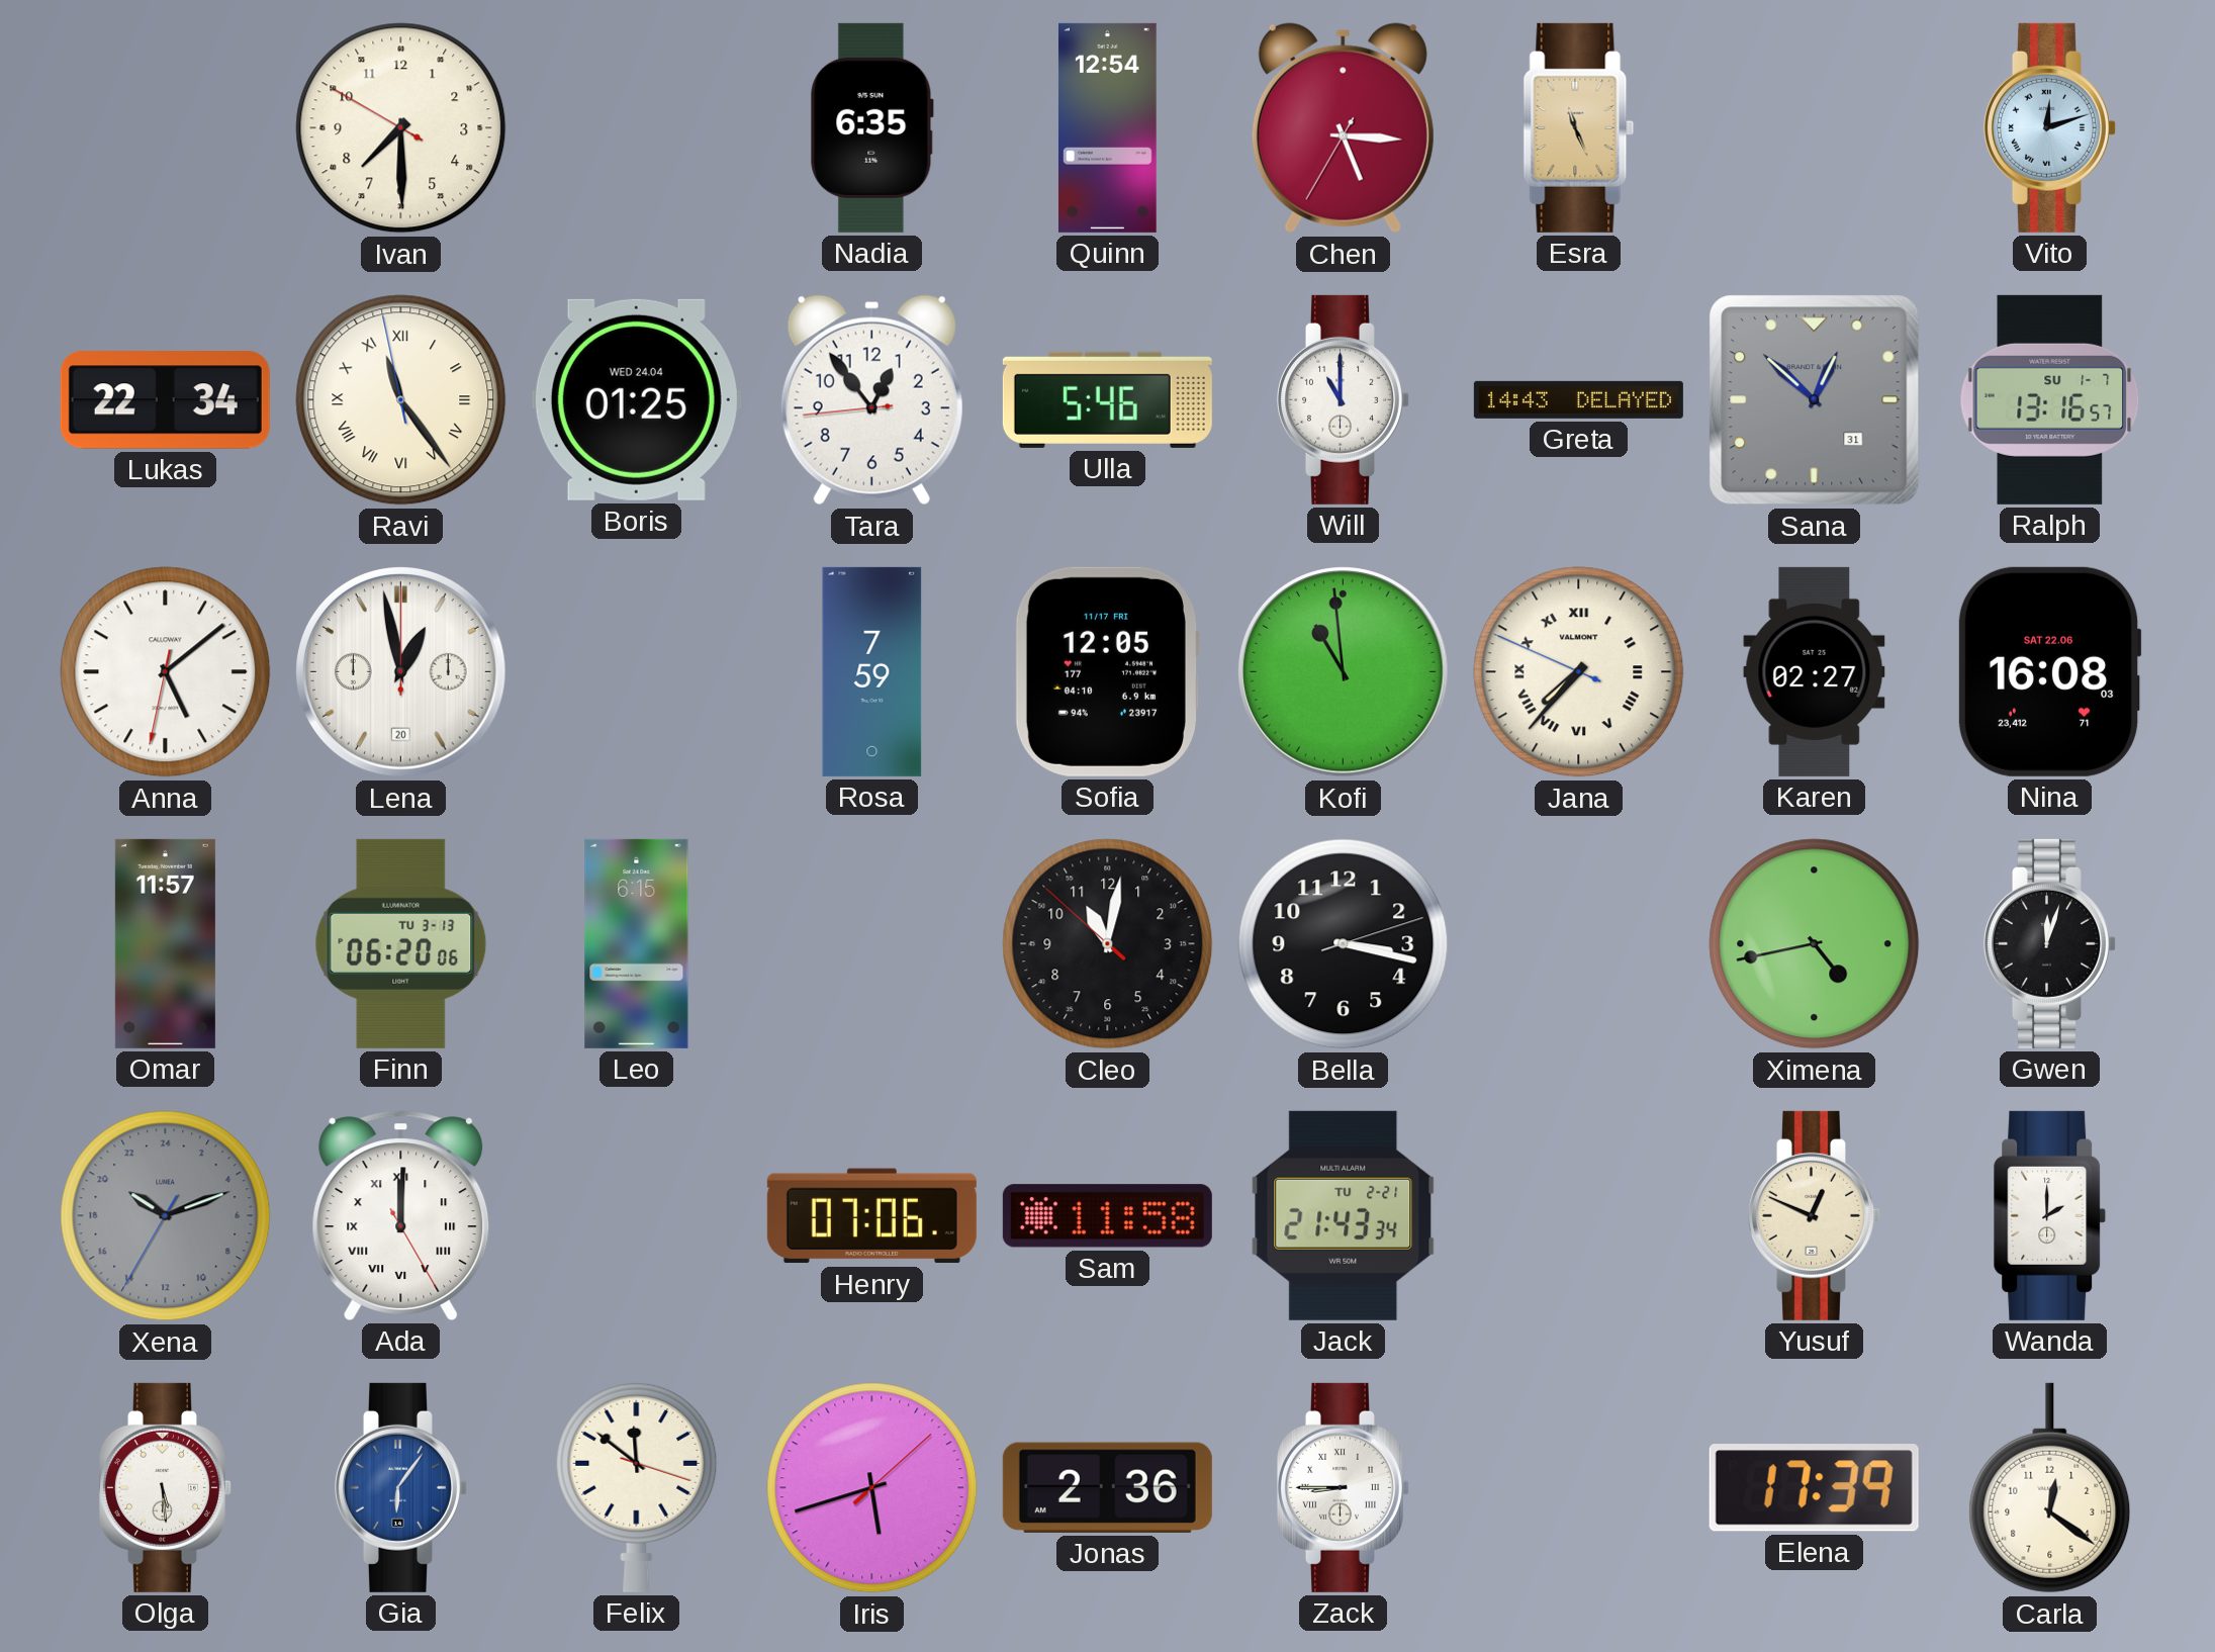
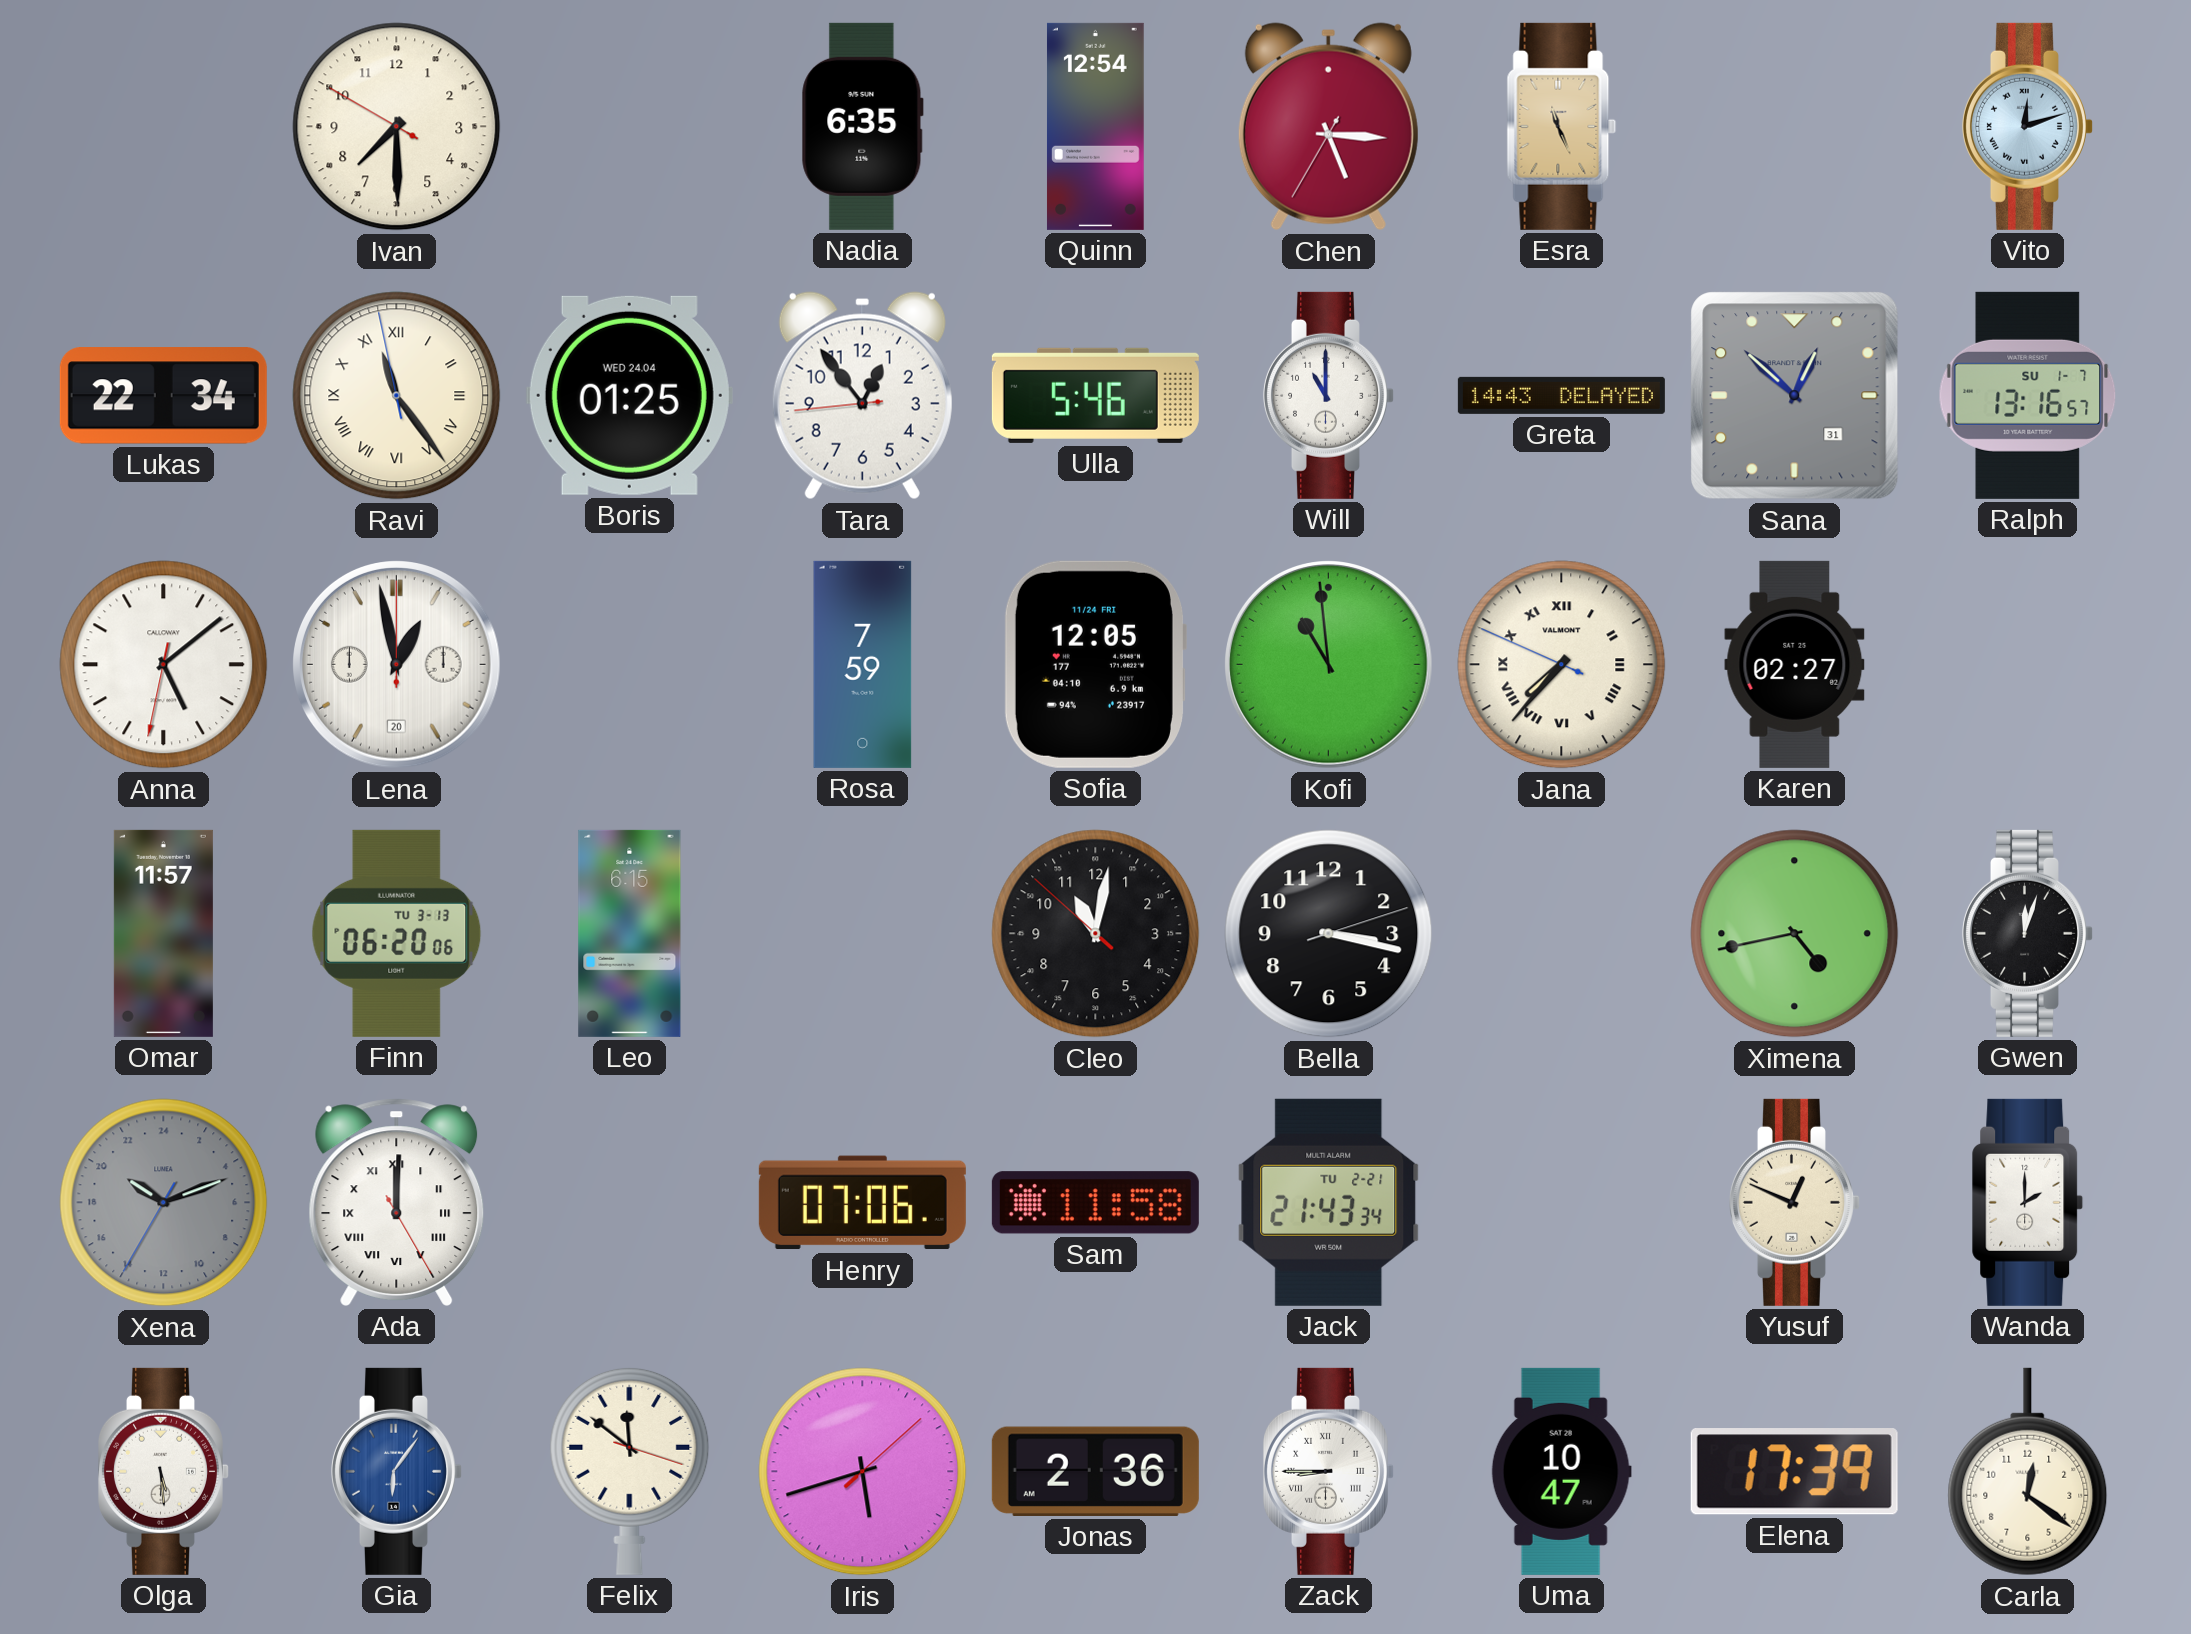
Sofia date: 11/17 FRI -> 11/24 FRI
Nina: 16:08 -> none
Uma: none -> 10:47
